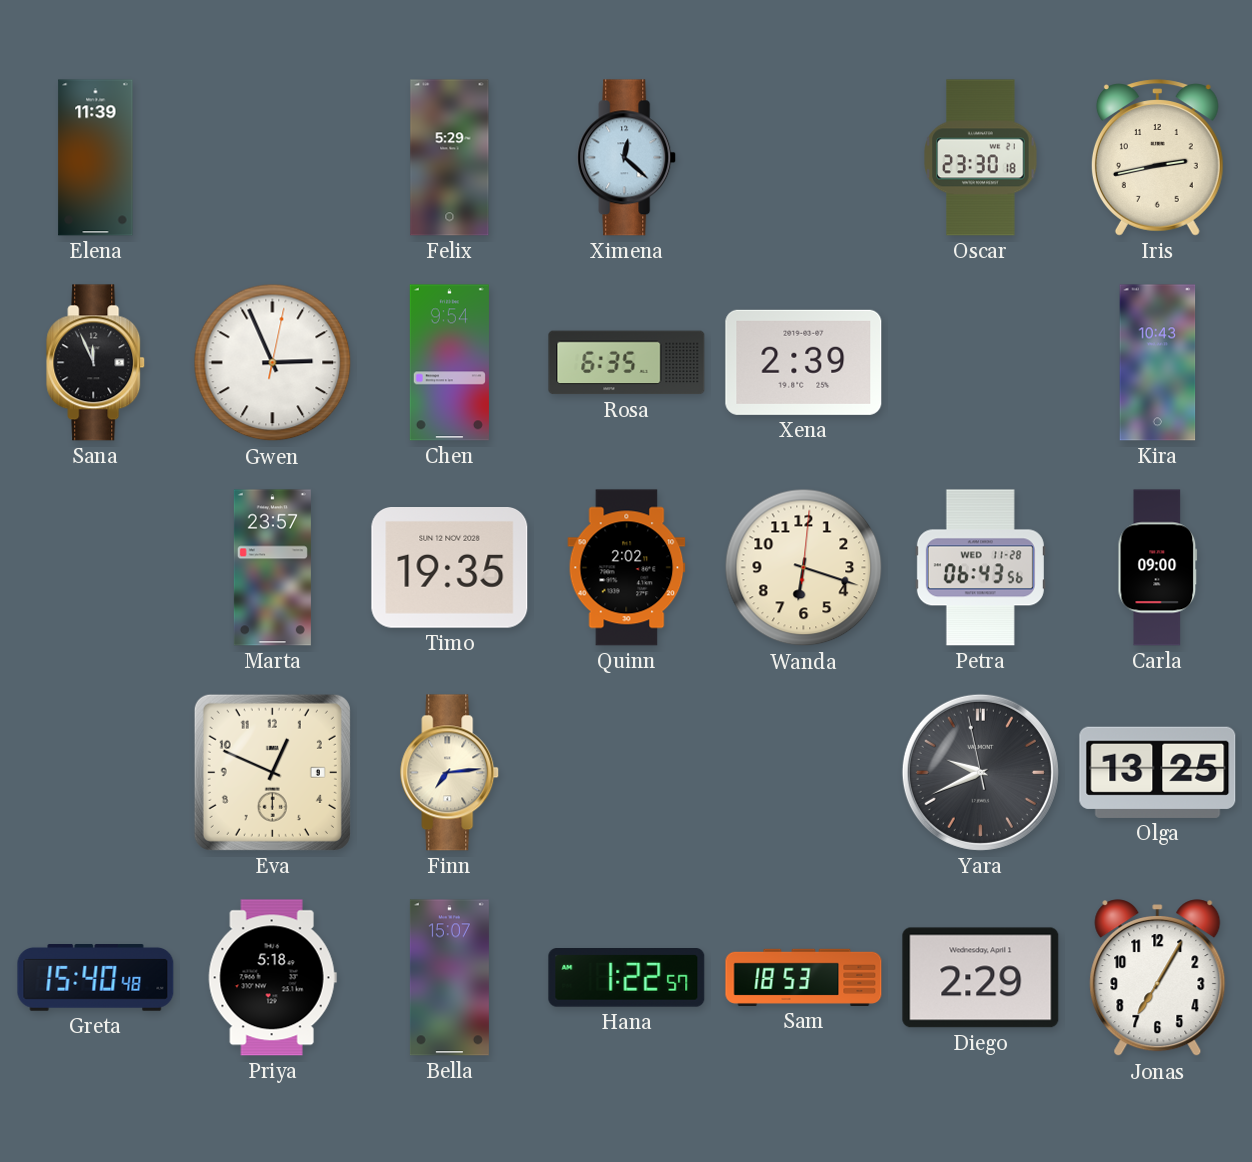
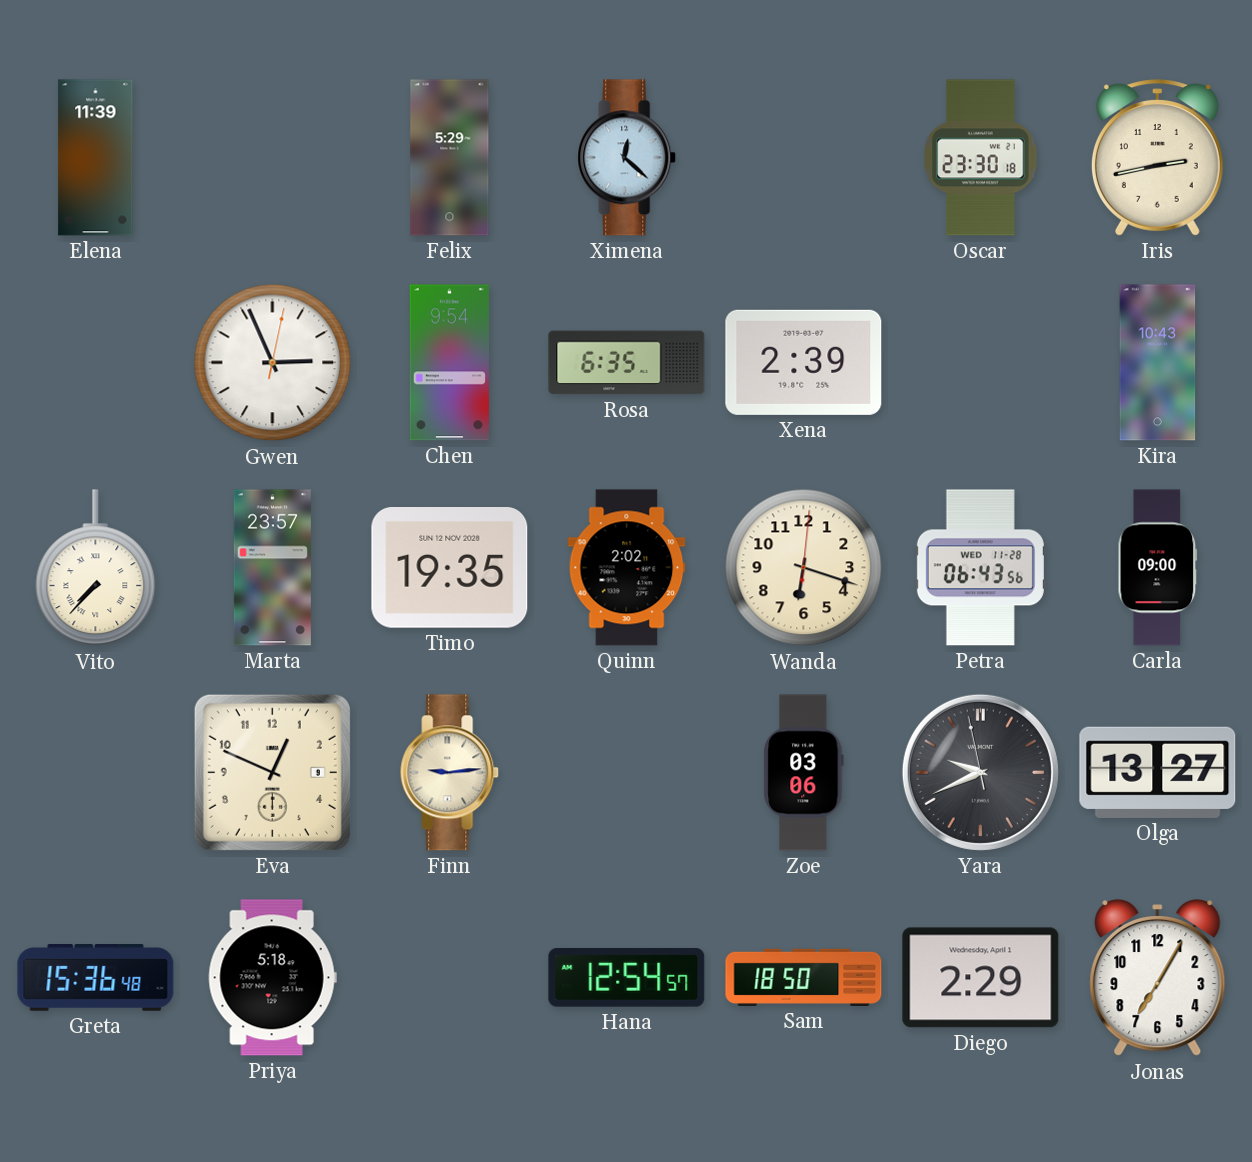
Sana: 11:56 -> none
Vito: none -> 7:37
Finn: 7:14 -> 9:14
Zoe: none -> 03:06
Olga: 13:25 -> 13:27
Greta: 15:40 -> 15:36
Bella: 15:07 -> none
Hana: 1:22 -> 12:54
Sam: 18:53 -> 18:50
